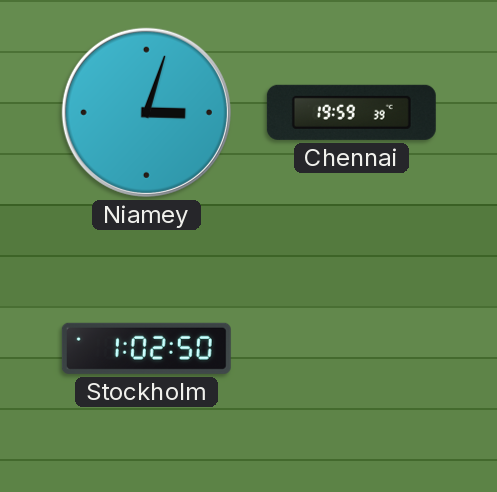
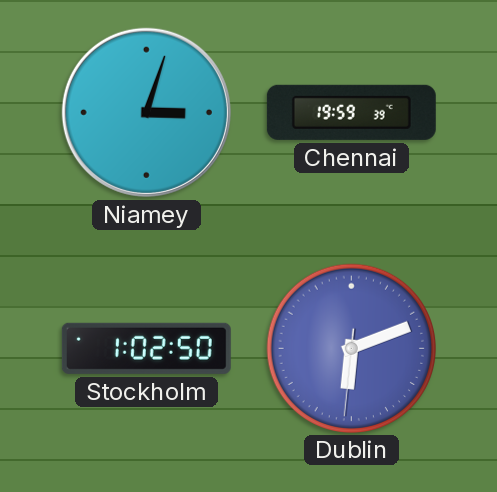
Dublin: none -> 6:11
